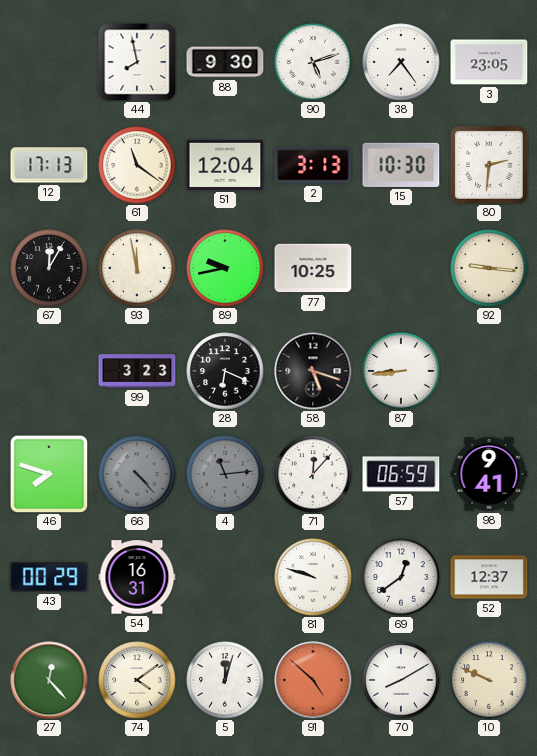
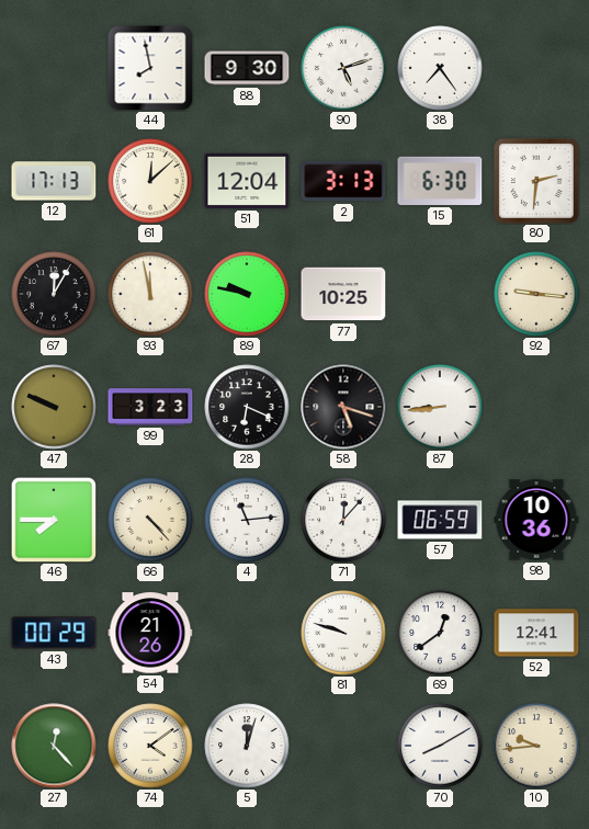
3: 23:05 -> none
61: 11:21 -> 12:08
15: 10:30 -> 6:30
89: 9:43 -> 9:47
47: none -> 9:49
46: 7:48 -> 7:45
66 dial: grey -> cream
4 dial: grey -> white
98: 9:41 -> 10:36
54: 16:31 -> 21:26
52: 12:37 -> 12:41
91: 4:52 -> none
10: 9:49 -> 9:44
